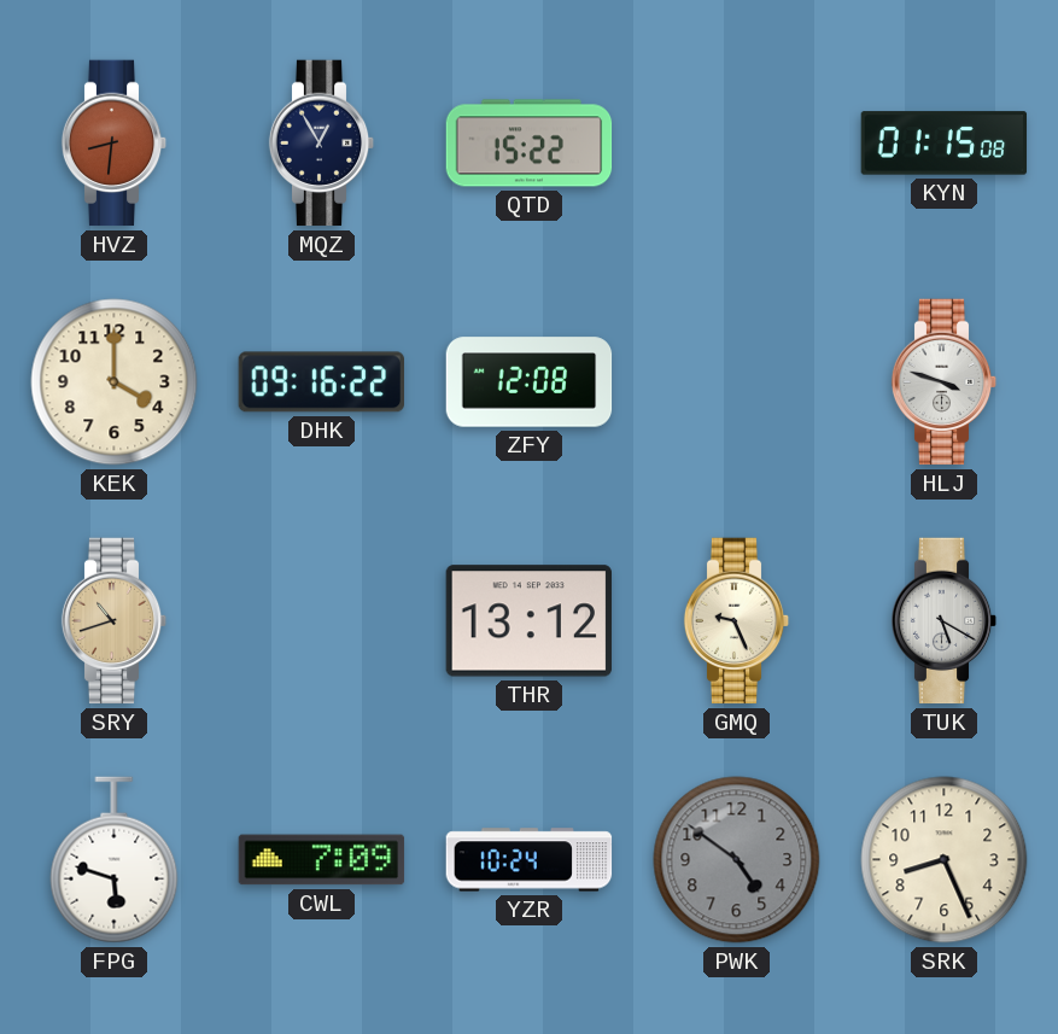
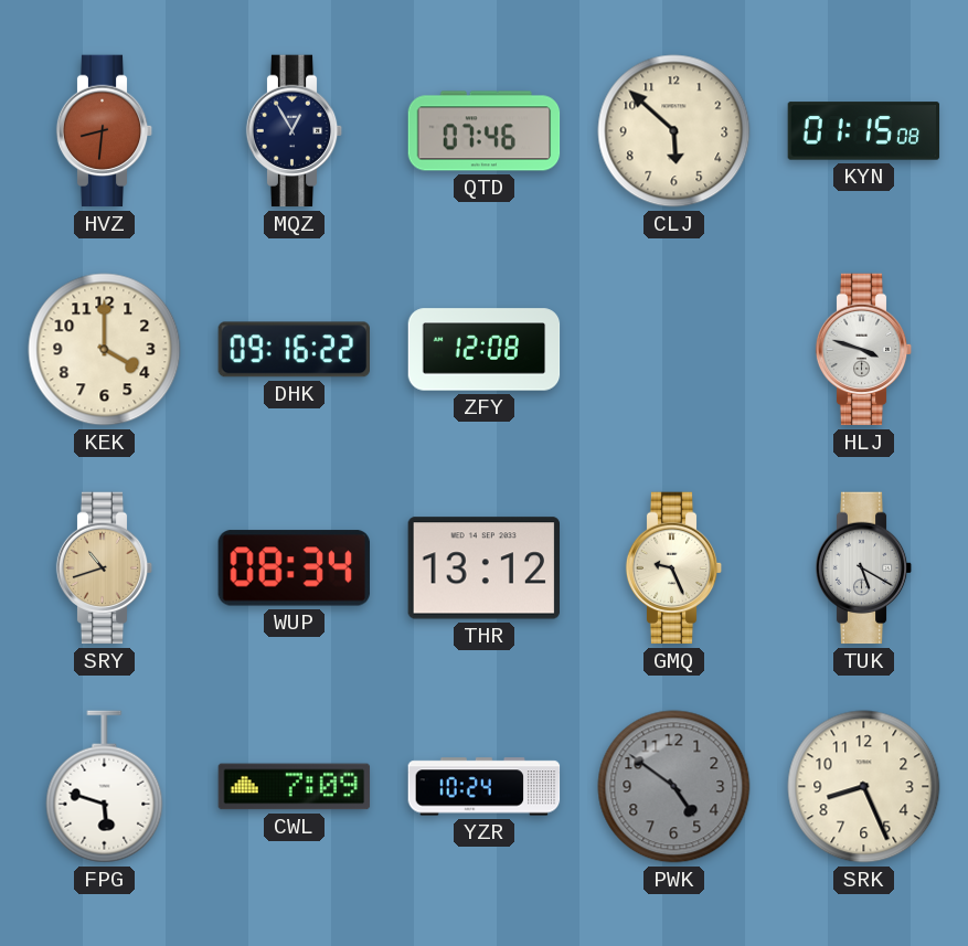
QTD: 15:22 -> 07:46
CLJ: none -> 5:52
WUP: none -> 08:34
